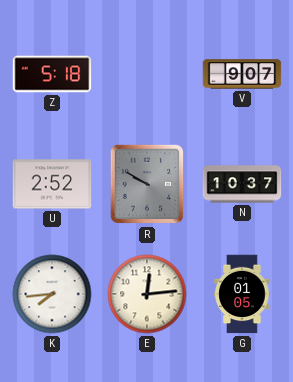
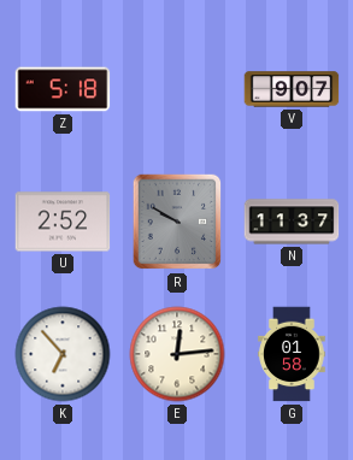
N: 10:37 -> 11:37
K: 7:44 -> 6:53
G: 01:05 -> 01:58
